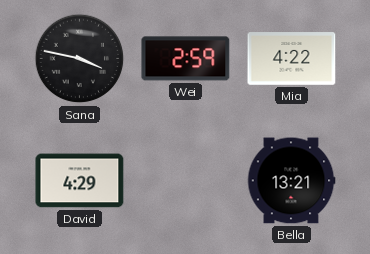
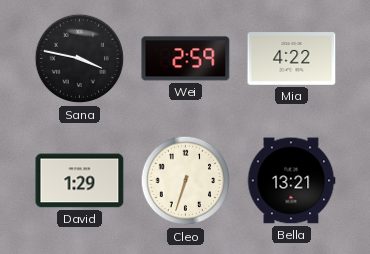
David: 4:29 -> 1:29
Cleo: none -> 6:33
